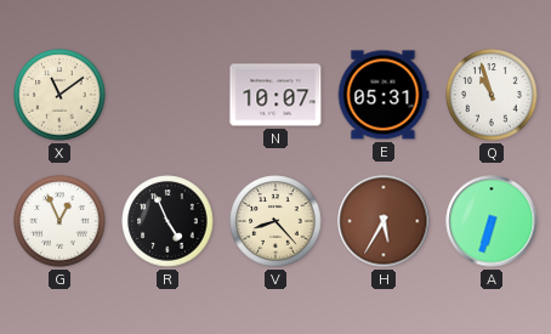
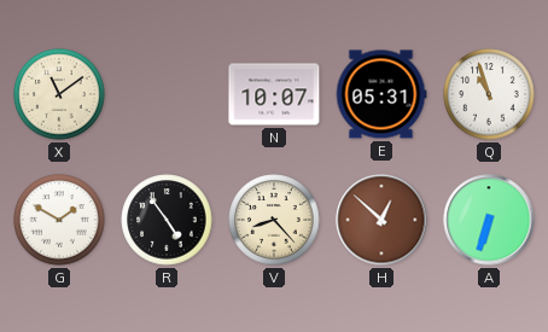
G: 12:56 -> 1:50
R: 4:56 -> 4:54
H: 5:35 -> 12:52
